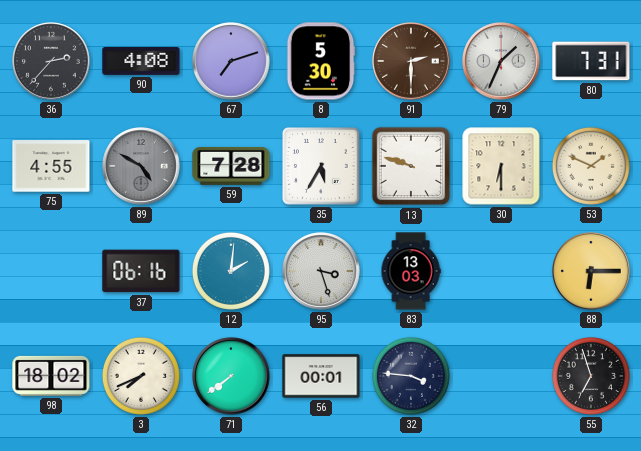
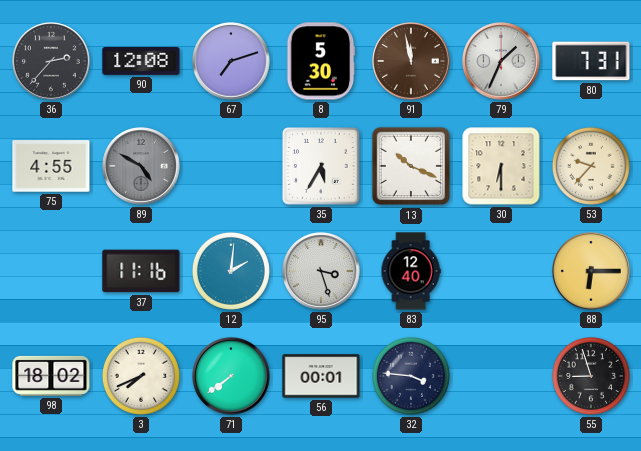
90: 4:08 -> 12:08
91: 2:30 -> 11:58
59: 7:28 -> none
13: 9:48 -> 10:19
53: 1:49 -> 9:37
37: 06:16 -> 11:16
83: 13:03 -> 12:40
55: 6:57 -> 8:57
